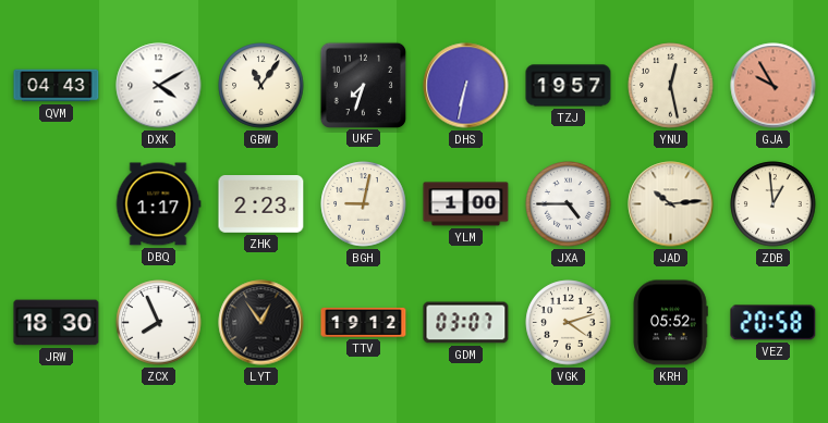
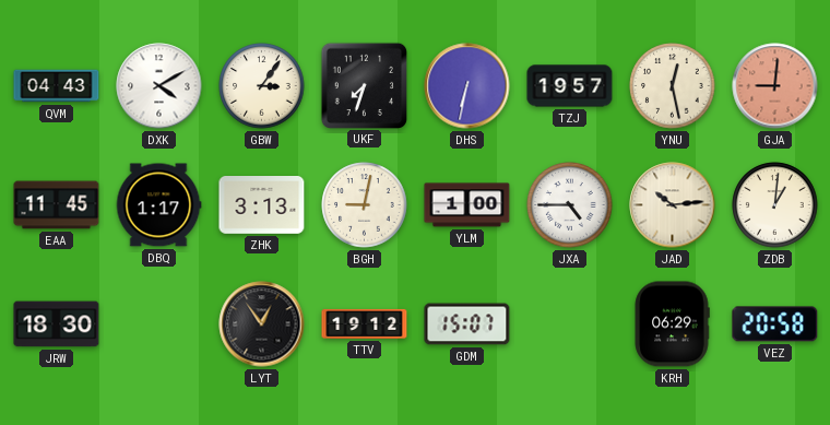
GBW: 11:06 -> 3:06
GJA: 9:55 -> 9:01
EAA: none -> 11:45
ZHK: 2:23 -> 3:13
ZDB: 12:59 -> 1:01
ZCX: 7:56 -> none
GDM: 03:07 -> 15:07
VGK: 4:12 -> none
KRH: 05:52 -> 06:29
